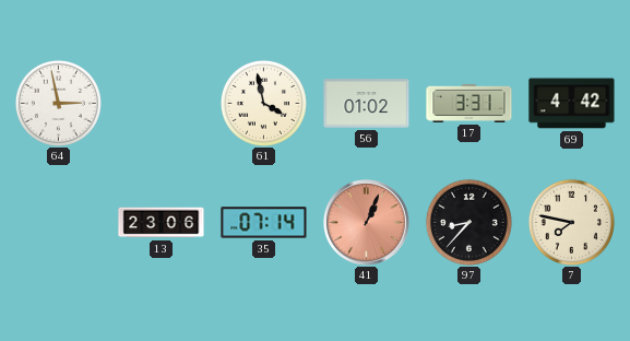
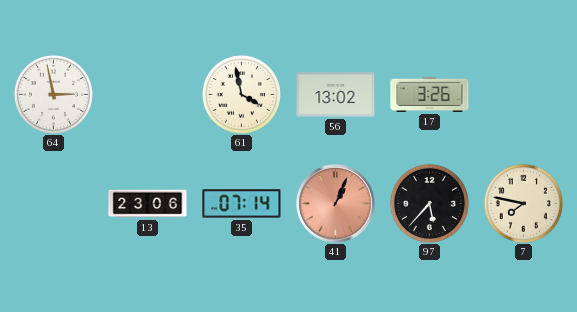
56: 01:02 -> 13:02
17: 3:31 -> 3:26
69: 4:42 -> none
97: 8:37 -> 5:37
